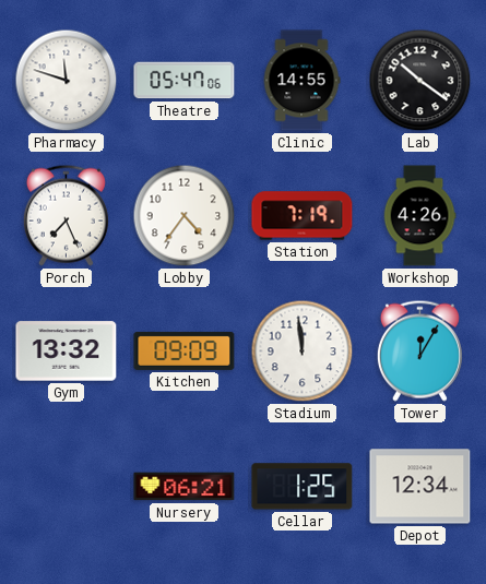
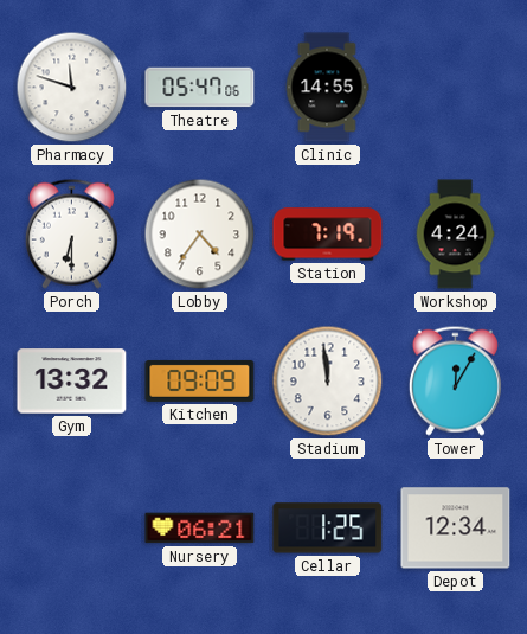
Lab: 10:21 -> none
Porch: 7:26 -> 6:30
Workshop: 4:26 -> 4:24
